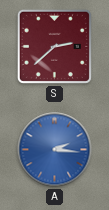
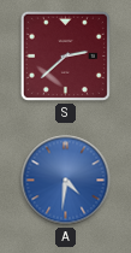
A: 2:16 -> 4:31
